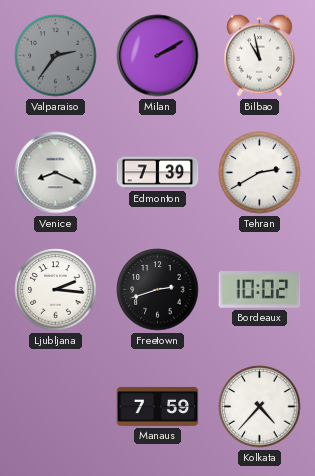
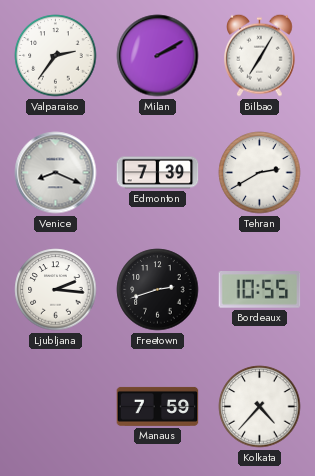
Valparaiso dial: grey -> white
Bilbao: 10:58 -> 7:05
Bordeaux: 10:02 -> 10:55
